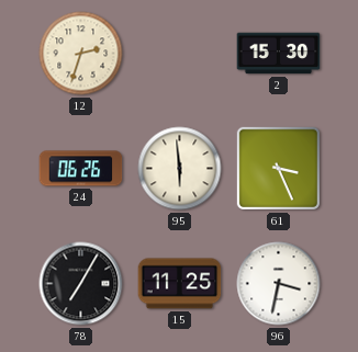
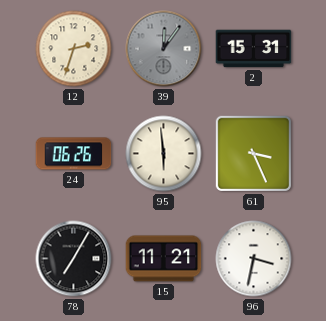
39: none -> 12:06
2: 15:30 -> 15:31
15: 11:25 -> 11:21
